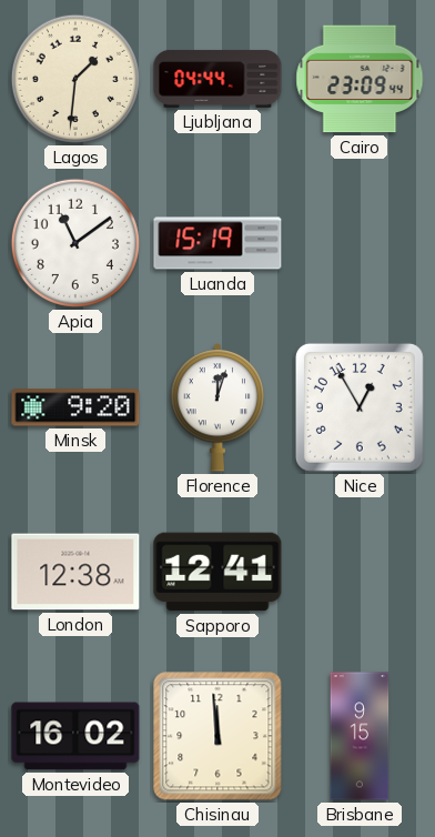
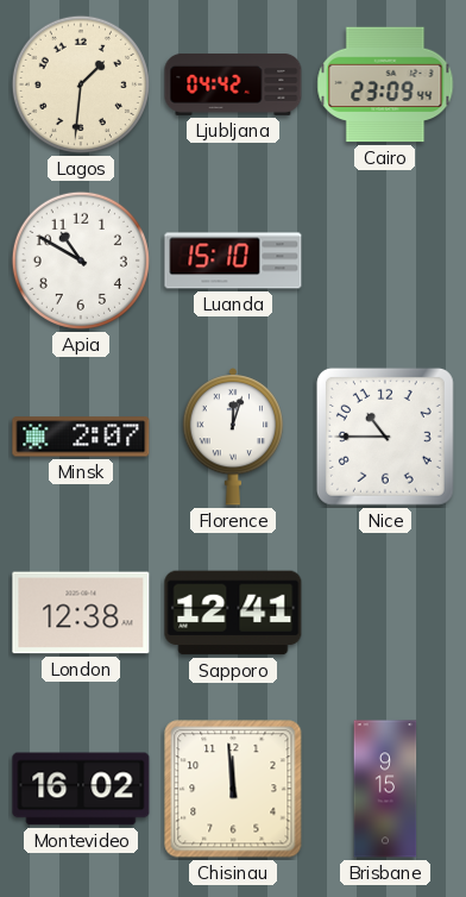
Ljubljana: 04:44 -> 04:42
Apia: 11:09 -> 10:50
Luanda: 15:19 -> 15:10
Minsk: 9:20 -> 2:07
Nice: 12:55 -> 10:45
